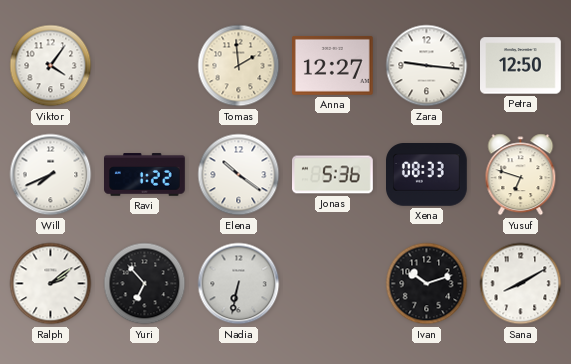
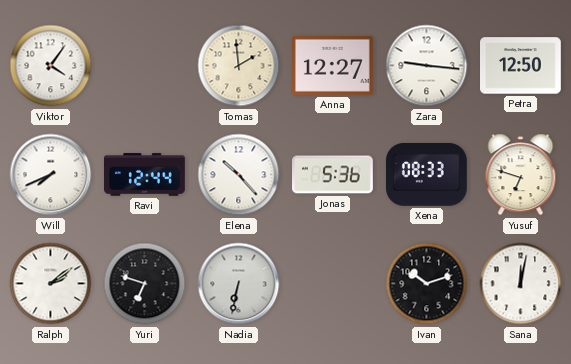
Ravi: 1:22 -> 12:44
Elena: 10:21 -> 10:23
Yuri: 6:53 -> 6:48
Sana: 8:10 -> 12:02
